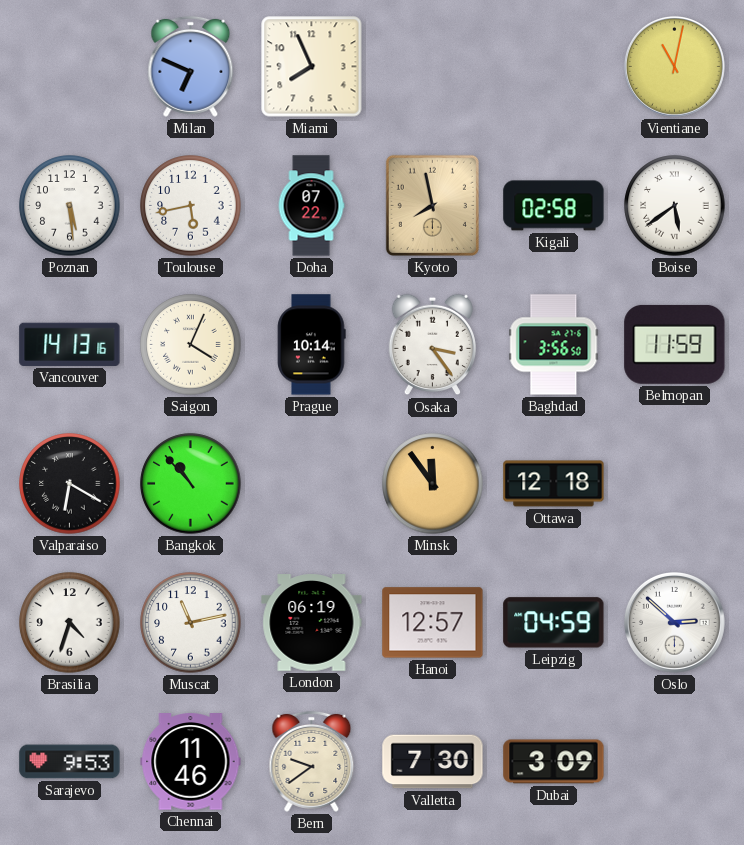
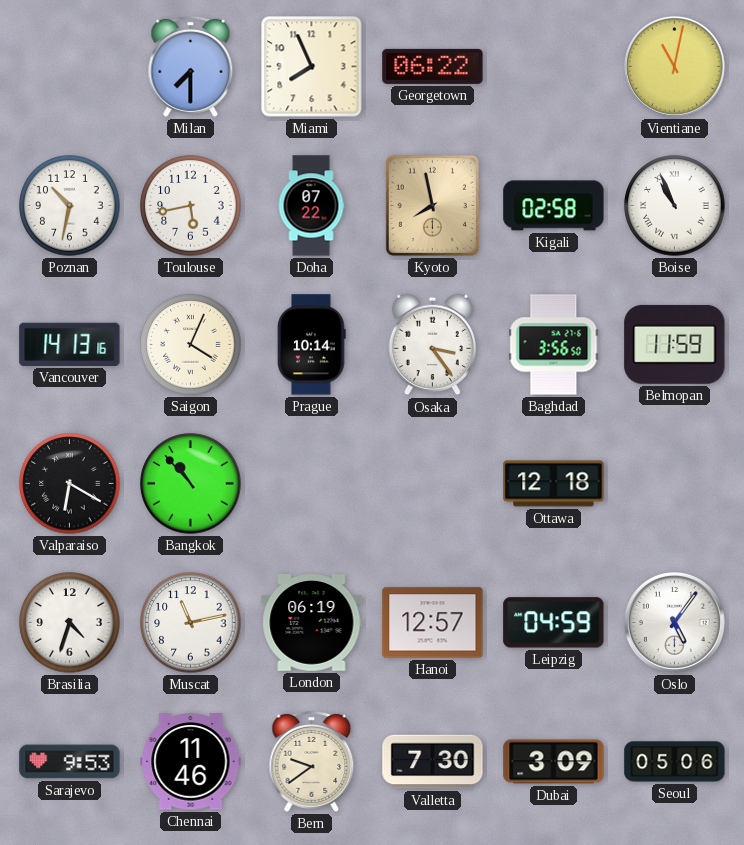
Milan: 6:49 -> 7:30
Georgetown: none -> 06:22
Poznan: 5:29 -> 10:32
Boise: 5:39 -> 10:56
Minsk: 11:54 -> none
Oslo: 2:52 -> 5:06
Seoul: none -> 05:06
